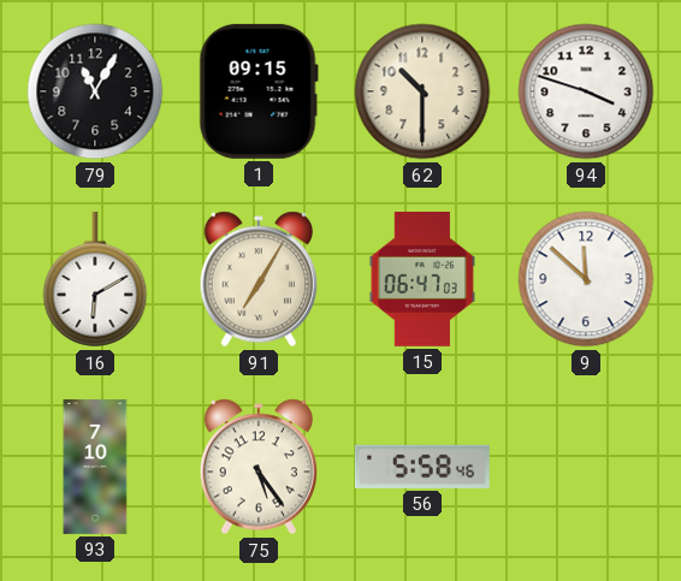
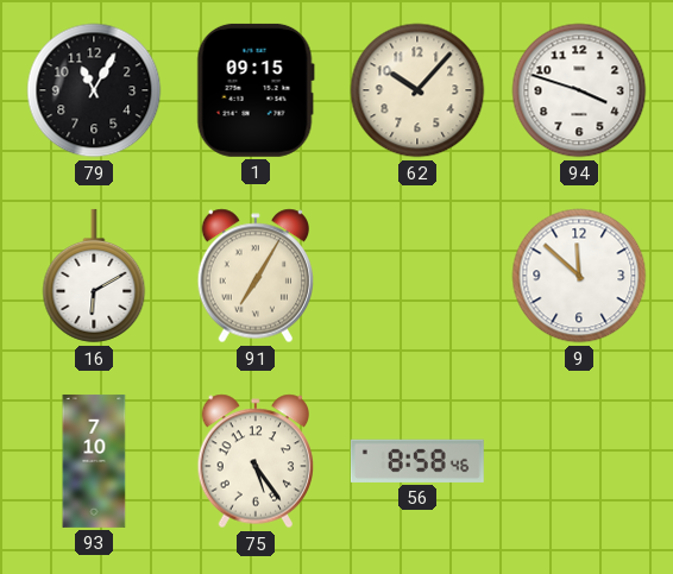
62: 10:30 -> 10:07
15: 06:47 -> none
56: 5:58 -> 8:58
